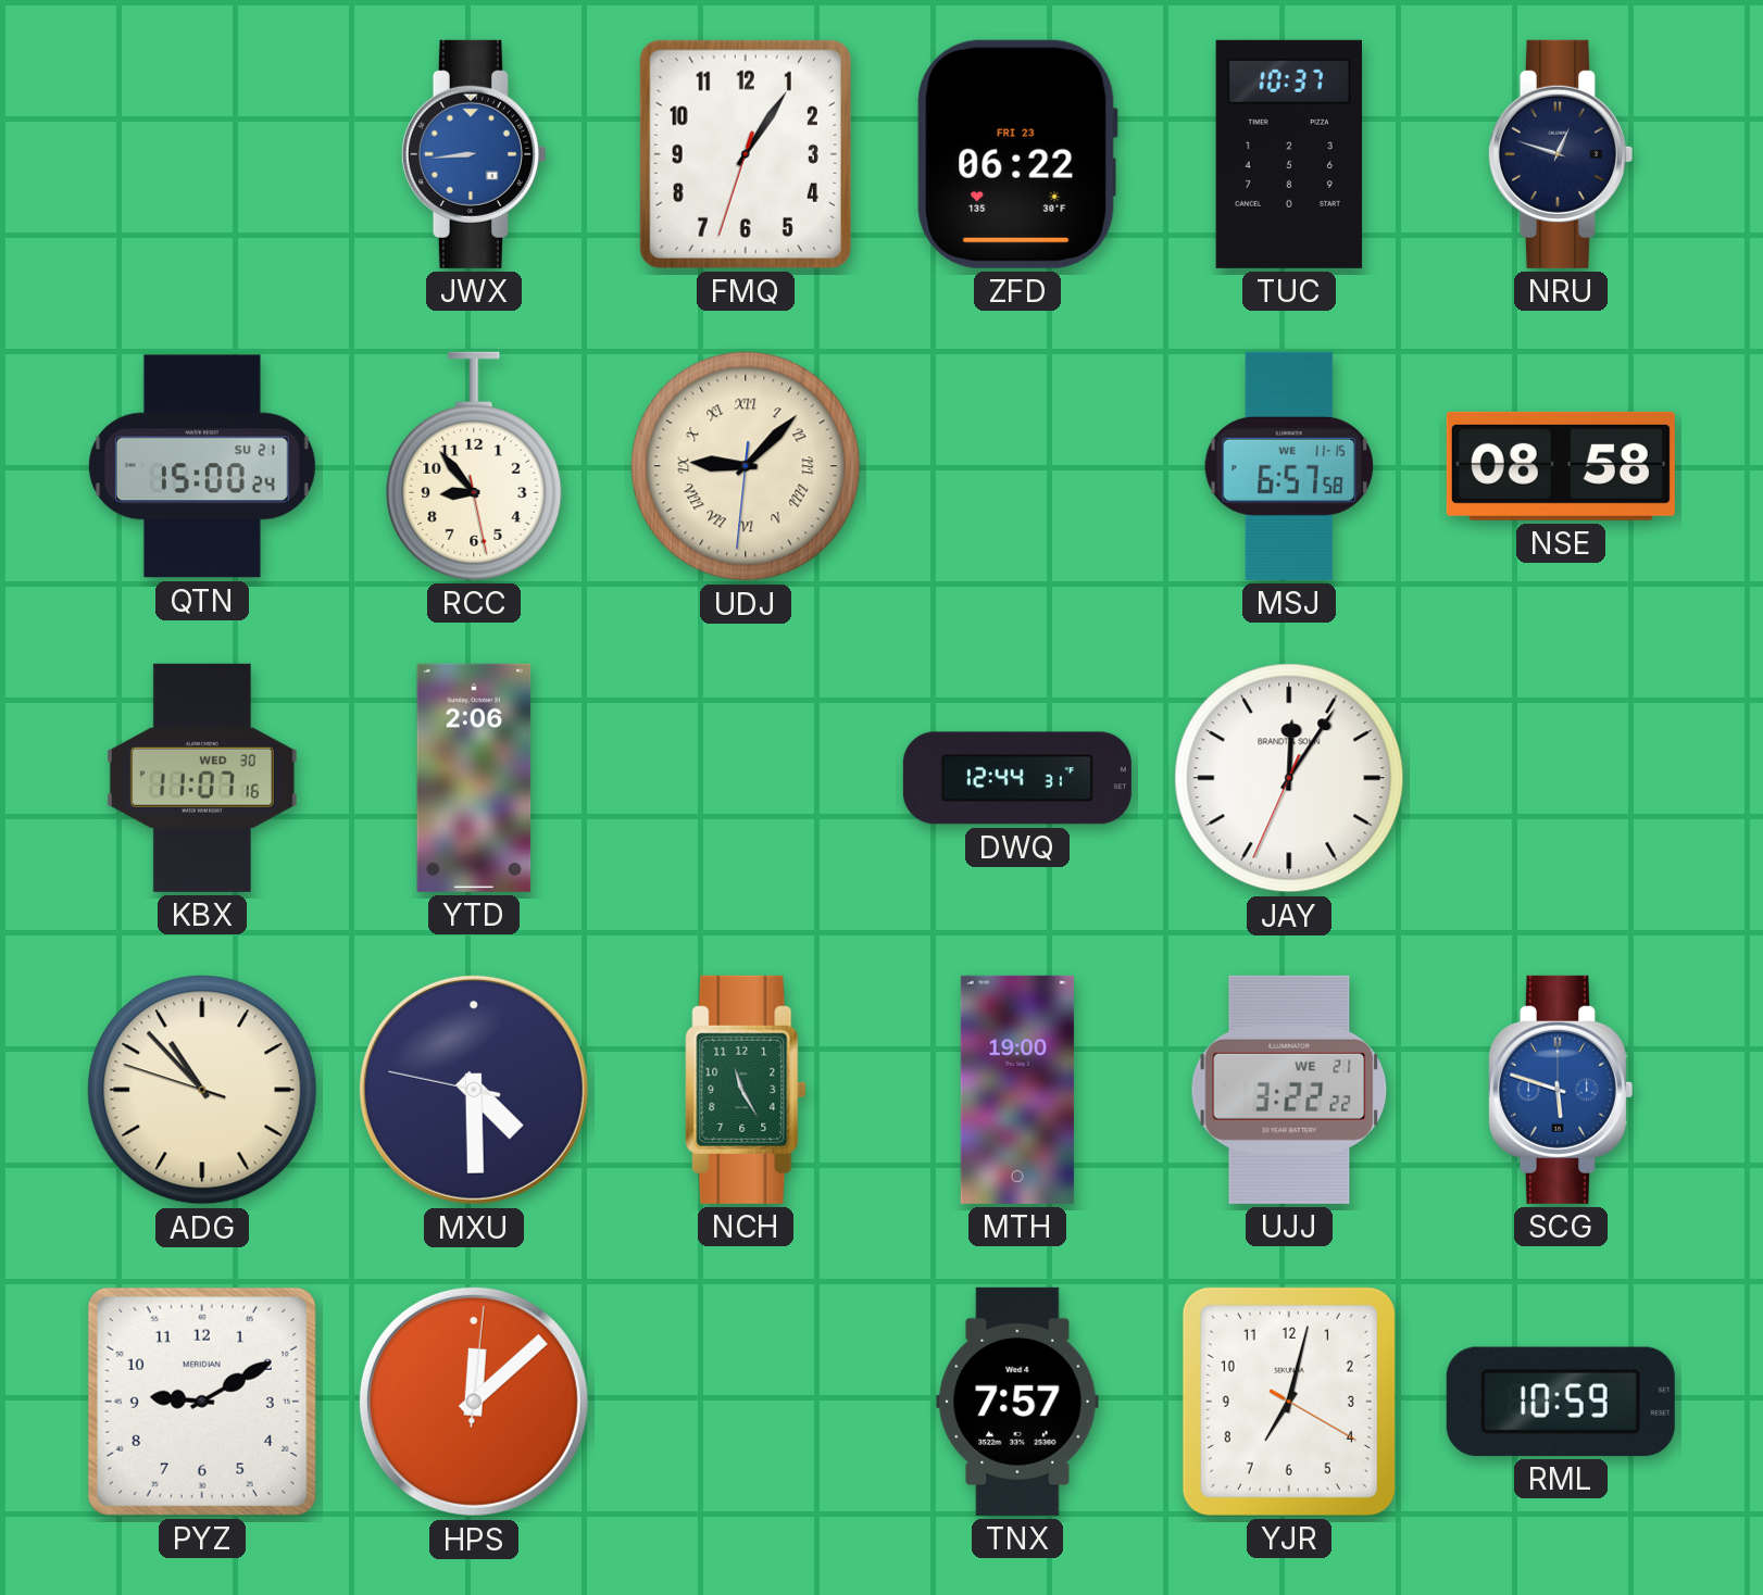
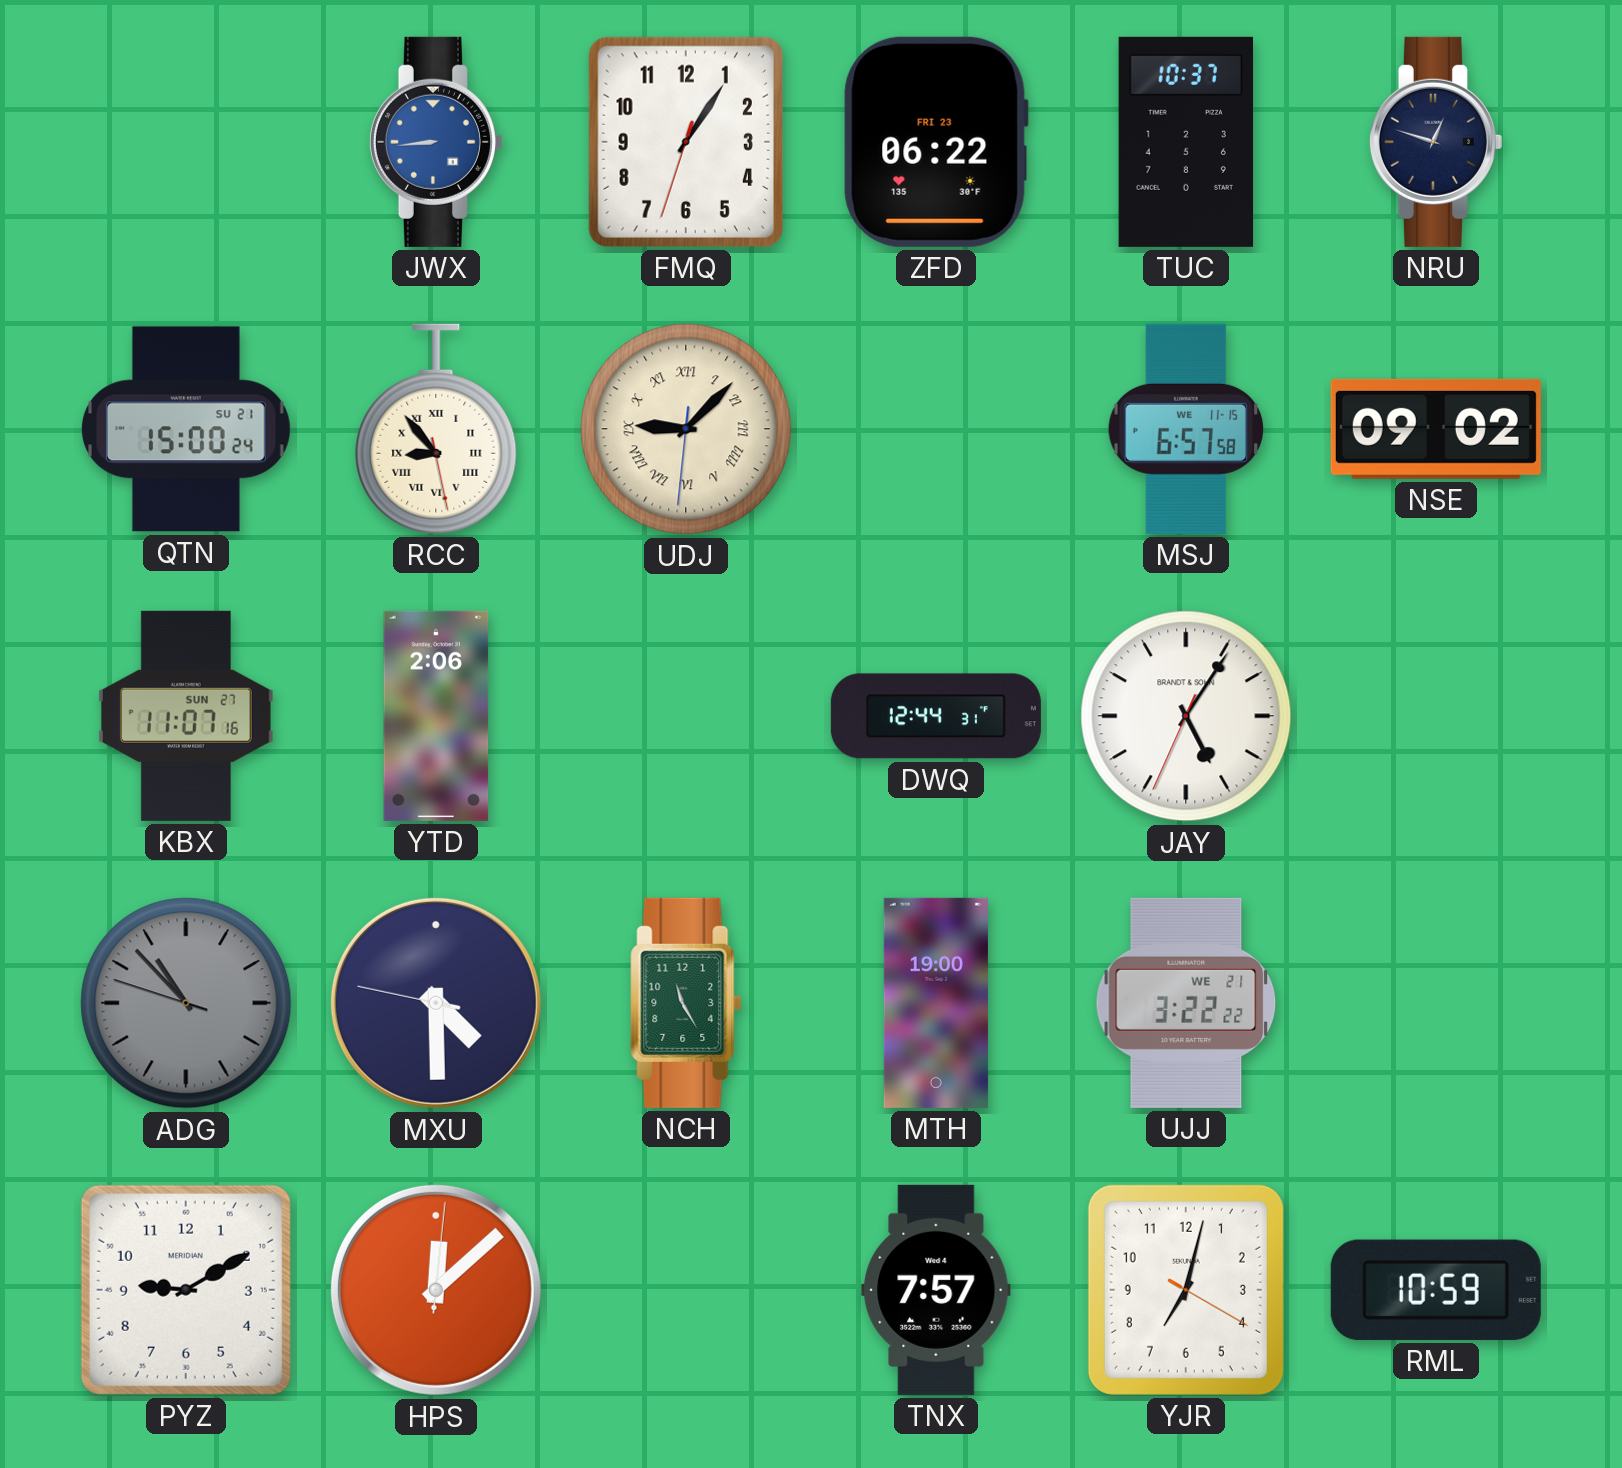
RCC numerals: Arabic -> Roman
NSE: 08:58 -> 09:02
KBX date: WED 30 -> SUN 27
JAY: 12:05 -> 5:05
ADG dial: cream -> grey
SCG: 5:48 -> none
